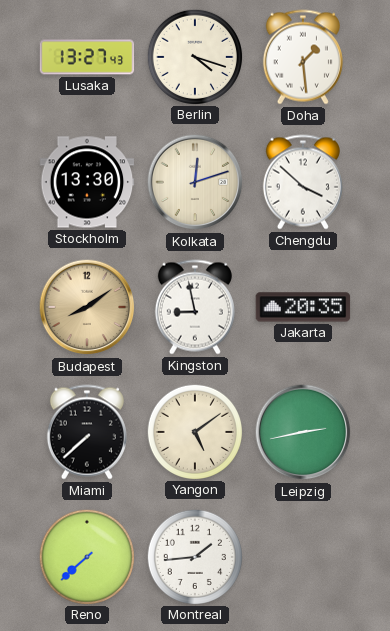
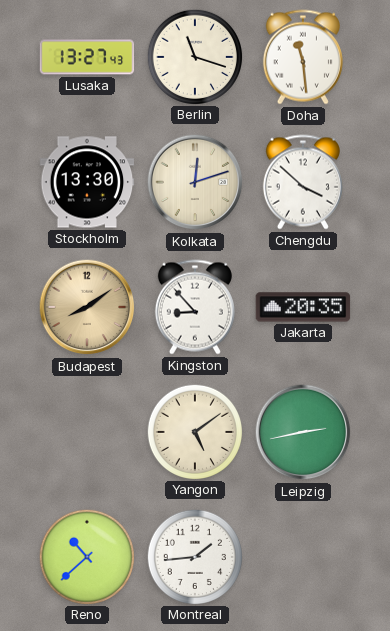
Berlin: 4:18 -> 11:18
Doha: 1:29 -> 11:29
Kingston: 8:58 -> 8:53
Miami: 7:38 -> none
Reno: 7:38 -> 10:38
